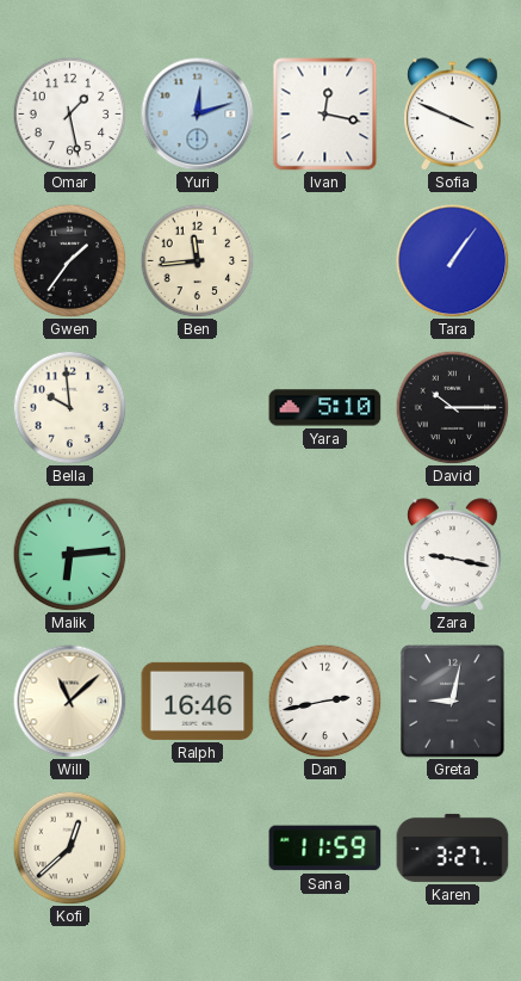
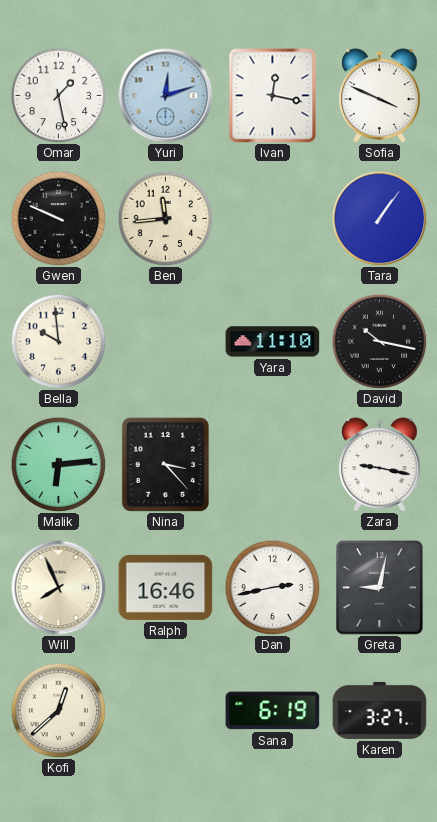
Gwen: 1:36 -> 9:49
Yara: 5:10 -> 11:10
David: 10:15 -> 10:17
Nina: none -> 3:23
Will: 11:08 -> 7:56
Sana: 11:59 -> 6:19
